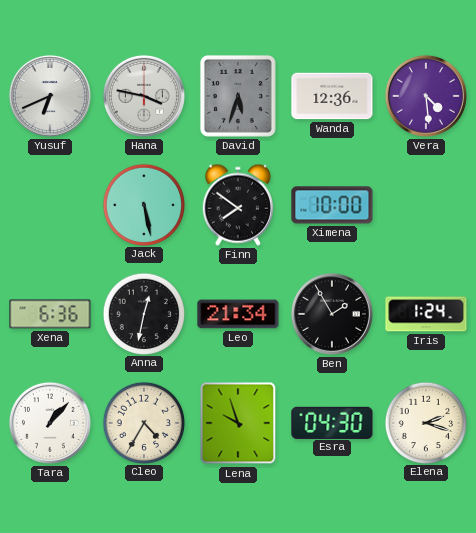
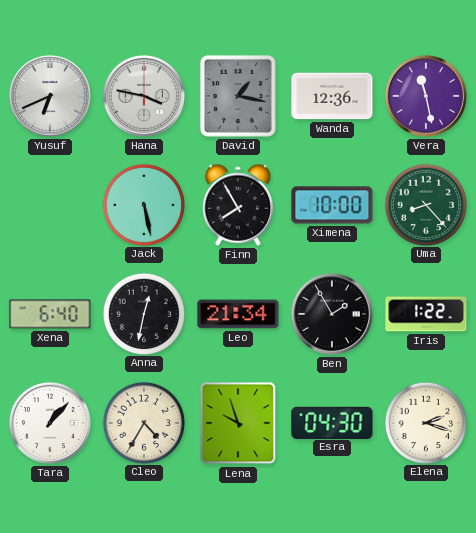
David: 5:33 -> 1:17
Vera: 4:29 -> 11:28
Finn: 7:51 -> 7:55
Uma: none -> 8:23
Xena: 6:36 -> 6:40
Iris: 1:24 -> 1:22
